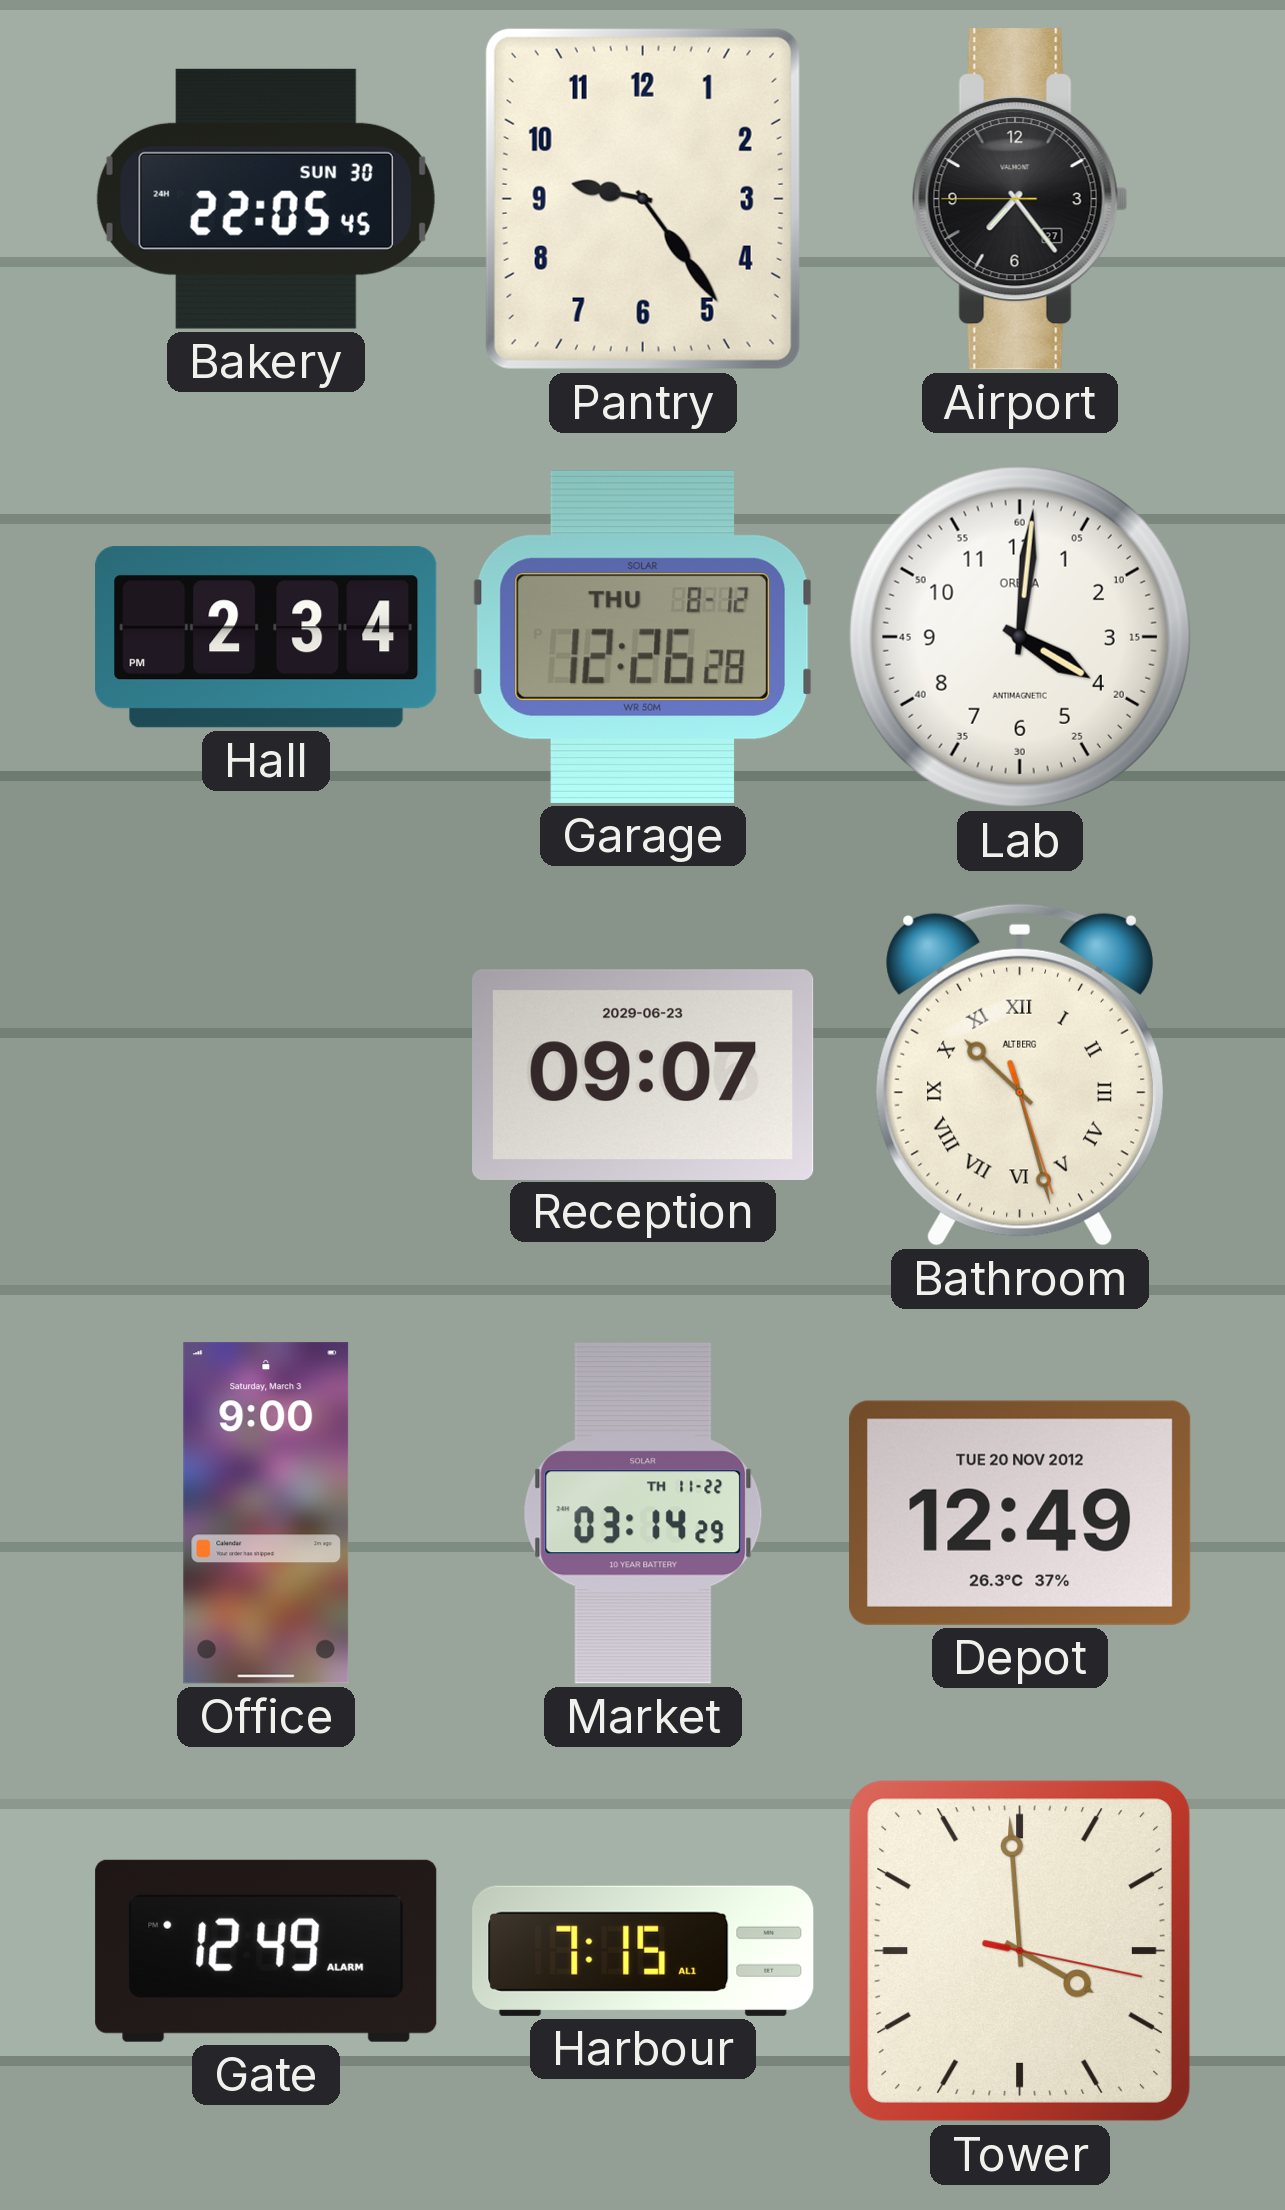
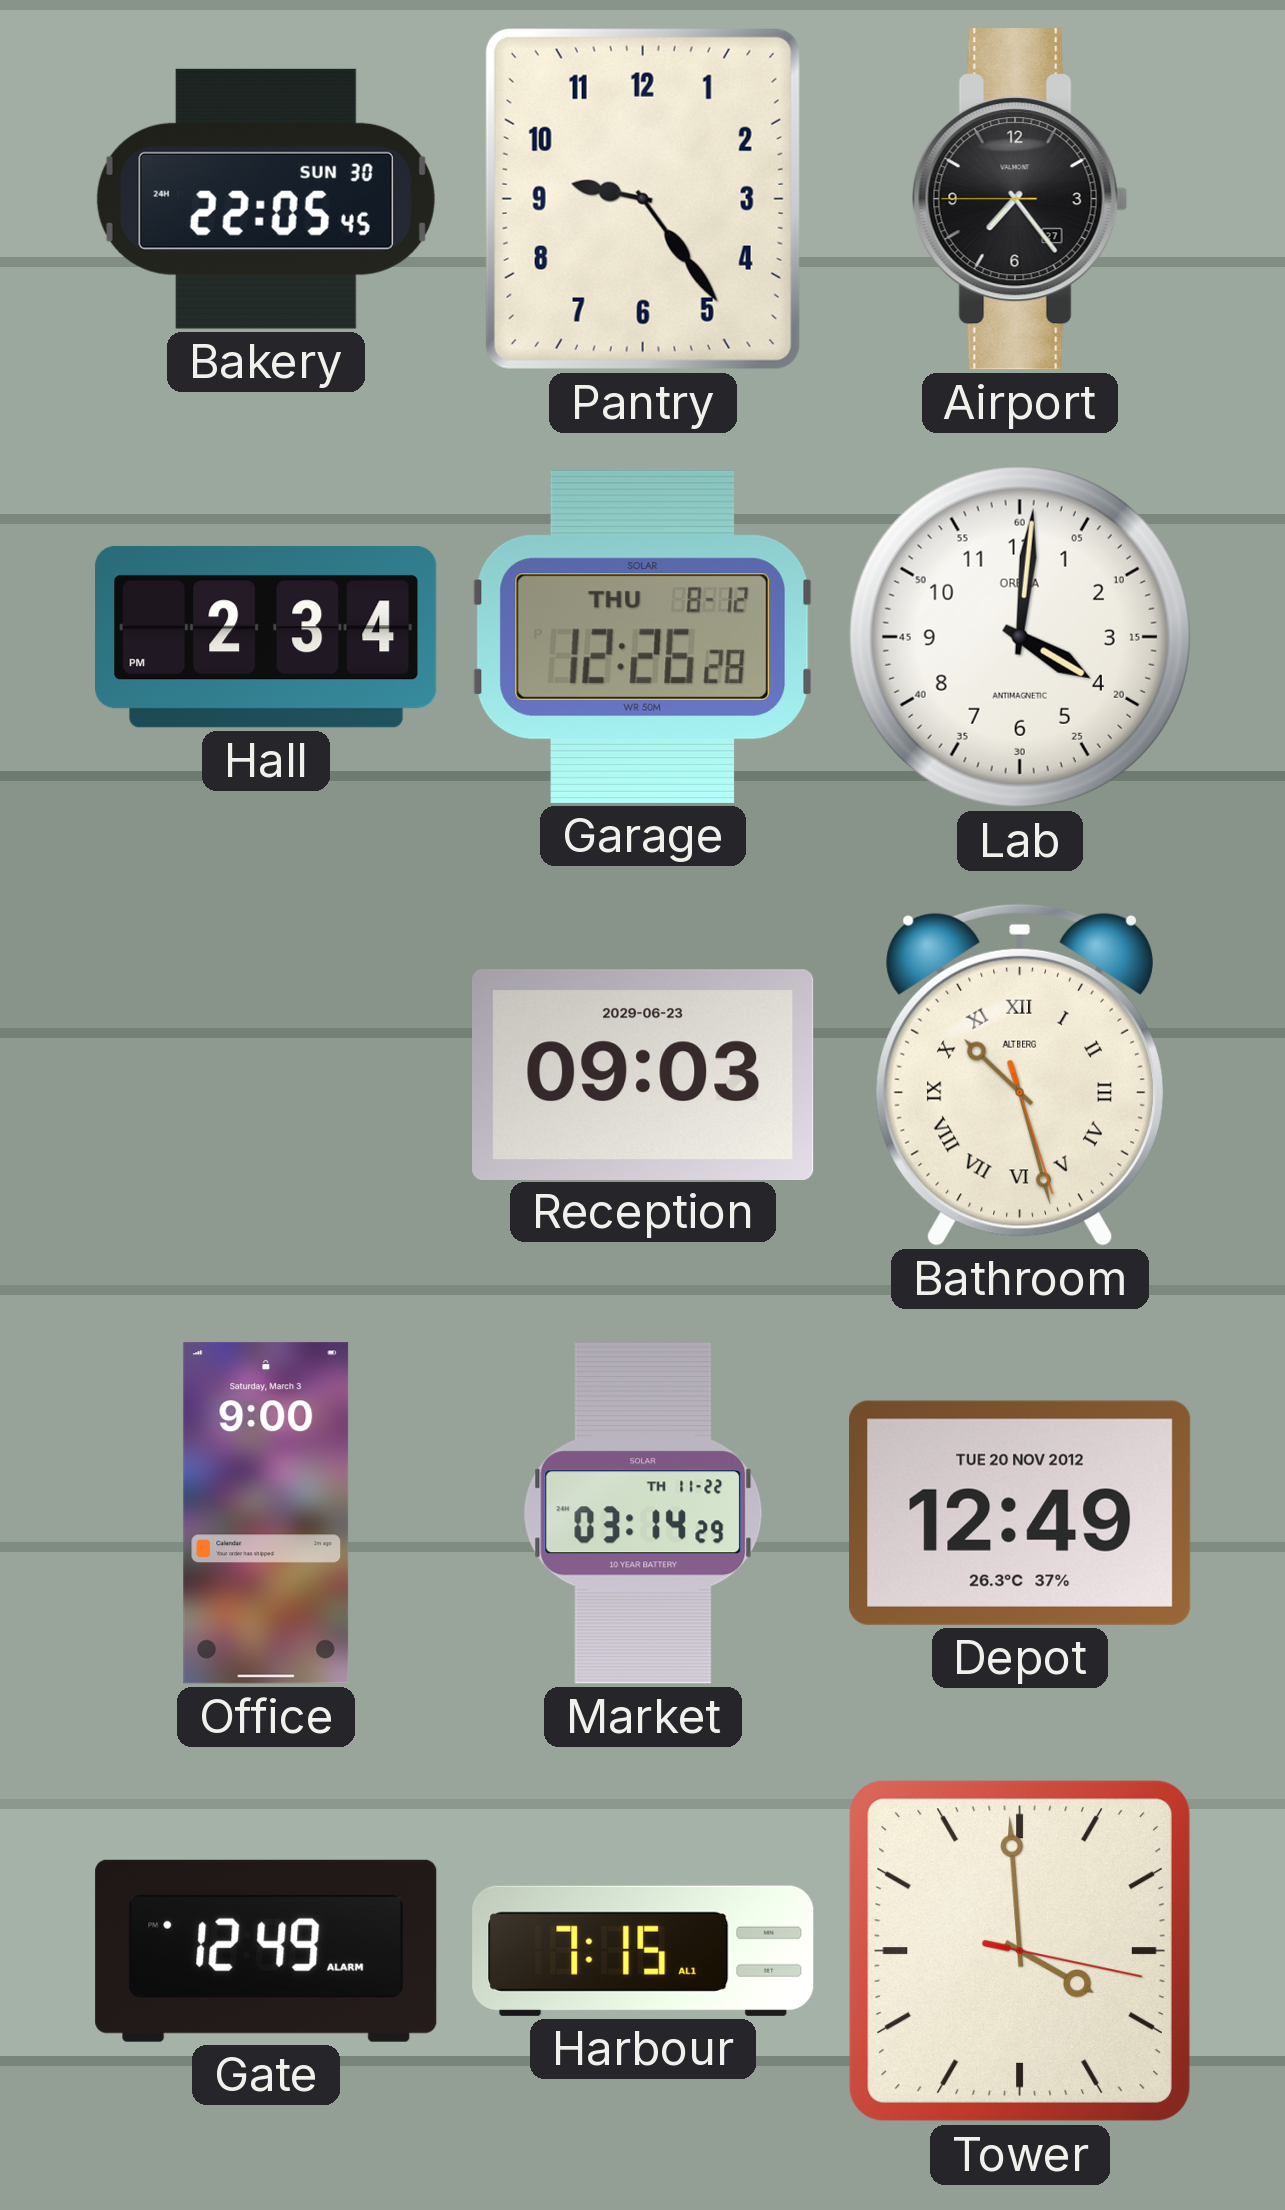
Reception: 09:07 -> 09:03
